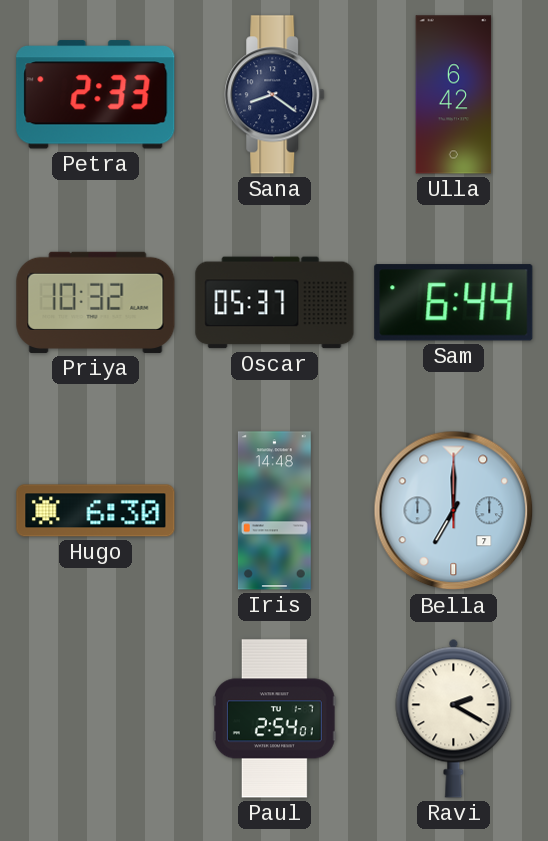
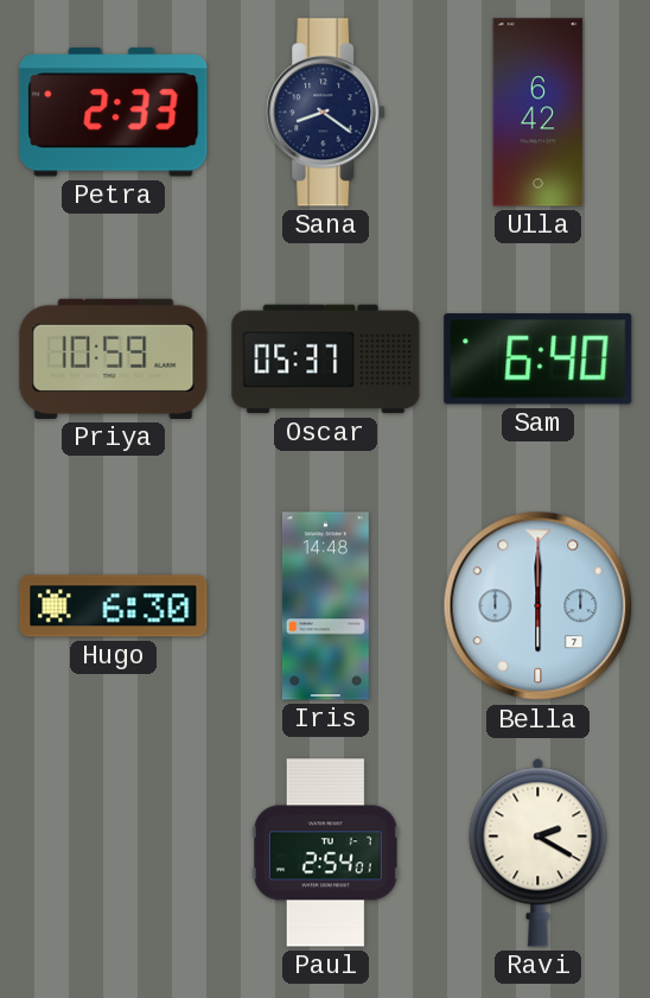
Priya: 10:32 -> 10:59
Sam: 6:44 -> 6:40
Bella: 7:00 -> 6:00
